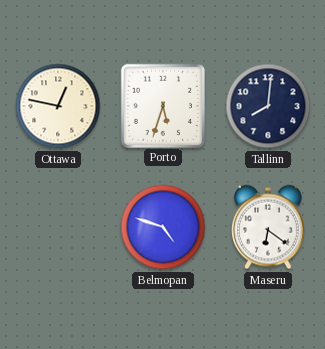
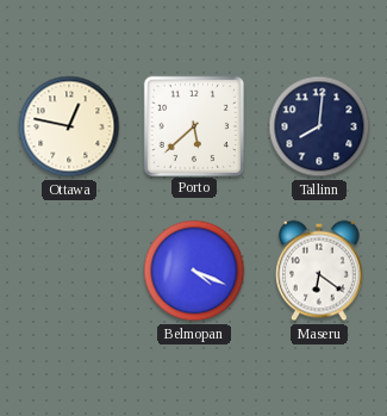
Porto: 5:33 -> 5:38
Belmopan: 4:48 -> 4:19
